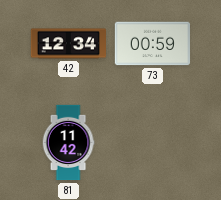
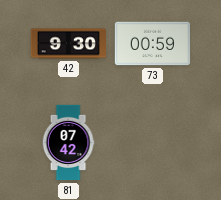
42: 12:34 -> 9:30
81: 11:42 -> 07:42
